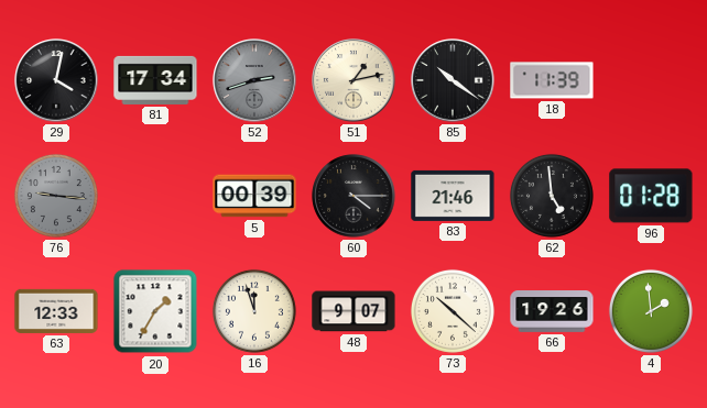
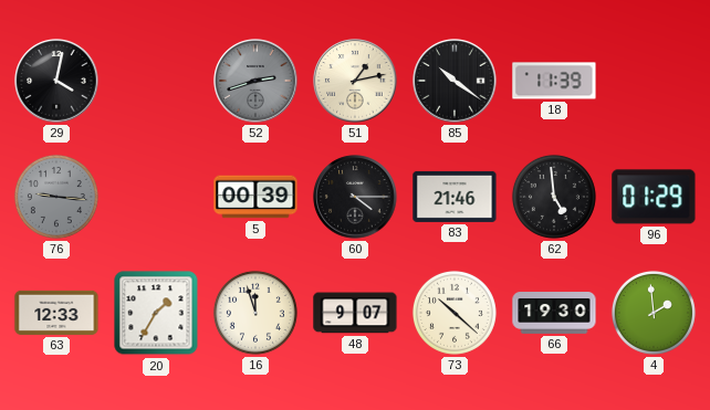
81: 17:34 -> none
96: 01:28 -> 01:29
66: 19:26 -> 19:30
